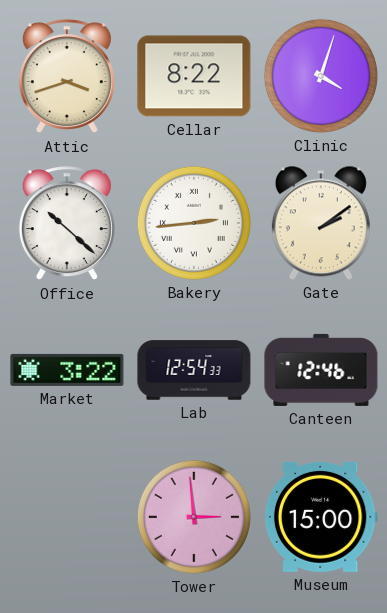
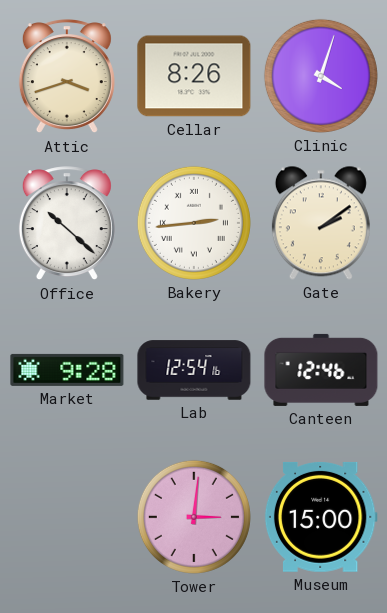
Cellar: 8:22 -> 8:26
Market: 3:22 -> 9:28
Lab: 12:54:33 -> 12:54:16
Tower: 2:59 -> 3:01
